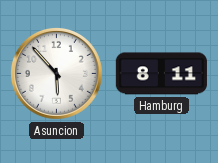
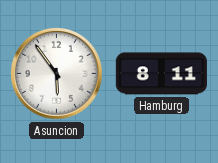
Asuncion: 5:53 -> 5:54
